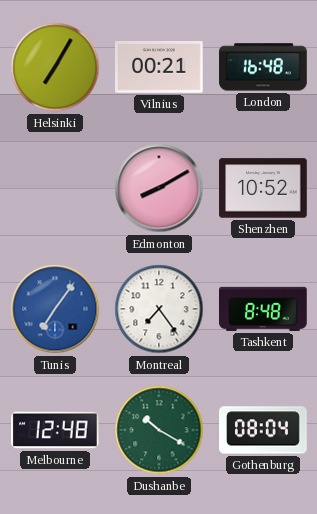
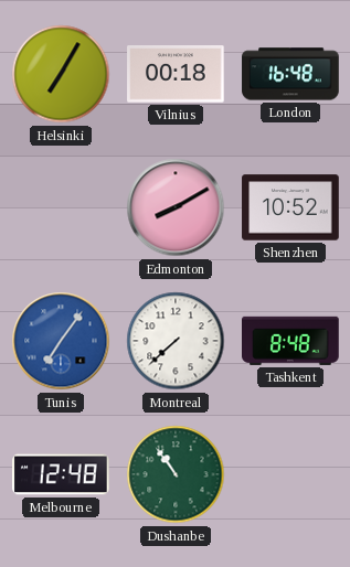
Vilnius: 00:21 -> 00:18
Montreal: 7:24 -> 7:38
Dushanbe: 10:20 -> 10:54
Gothenburg: 08:04 -> none
